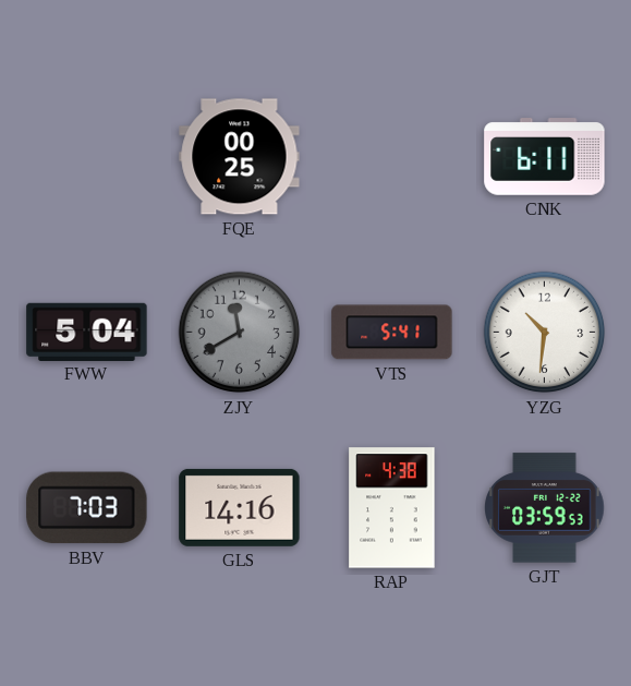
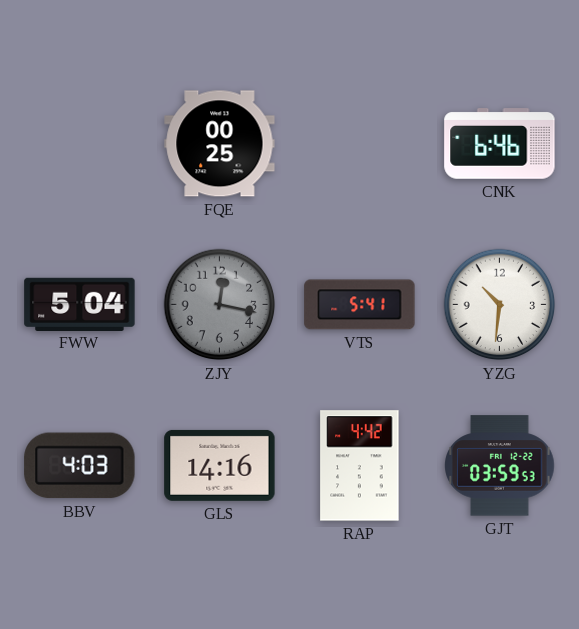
CNK: 6:11 -> 6:46
ZJY: 11:40 -> 12:17
BBV: 7:03 -> 4:03
RAP: 4:38 -> 4:42
